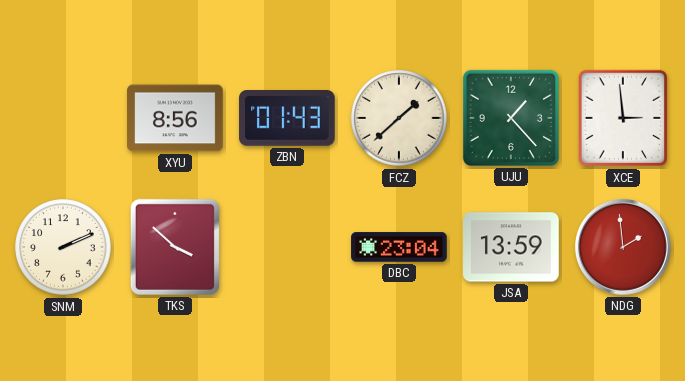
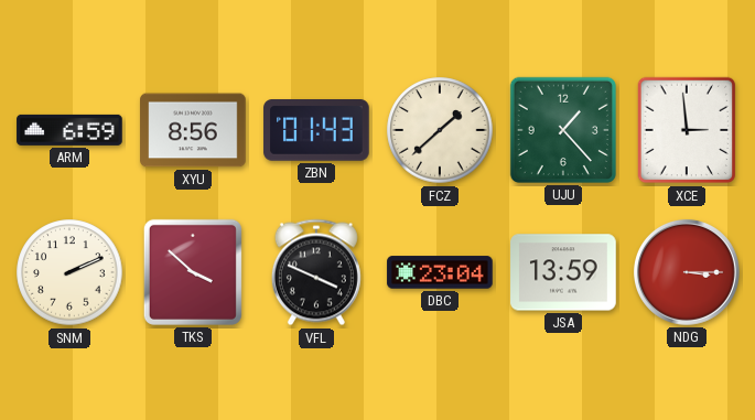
ARM: none -> 6:59
VFL: none -> 3:49
NDG: 1:59 -> 3:15
